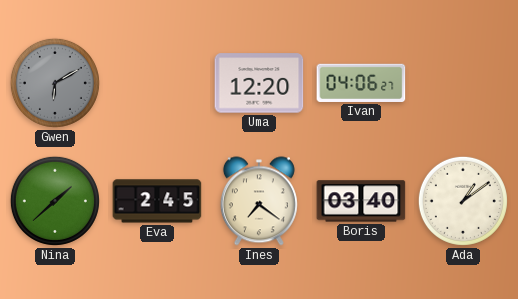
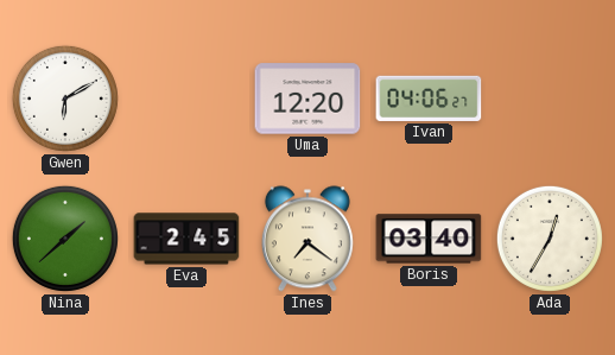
Gwen dial: grey -> white
Ada: 1:09 -> 12:35
